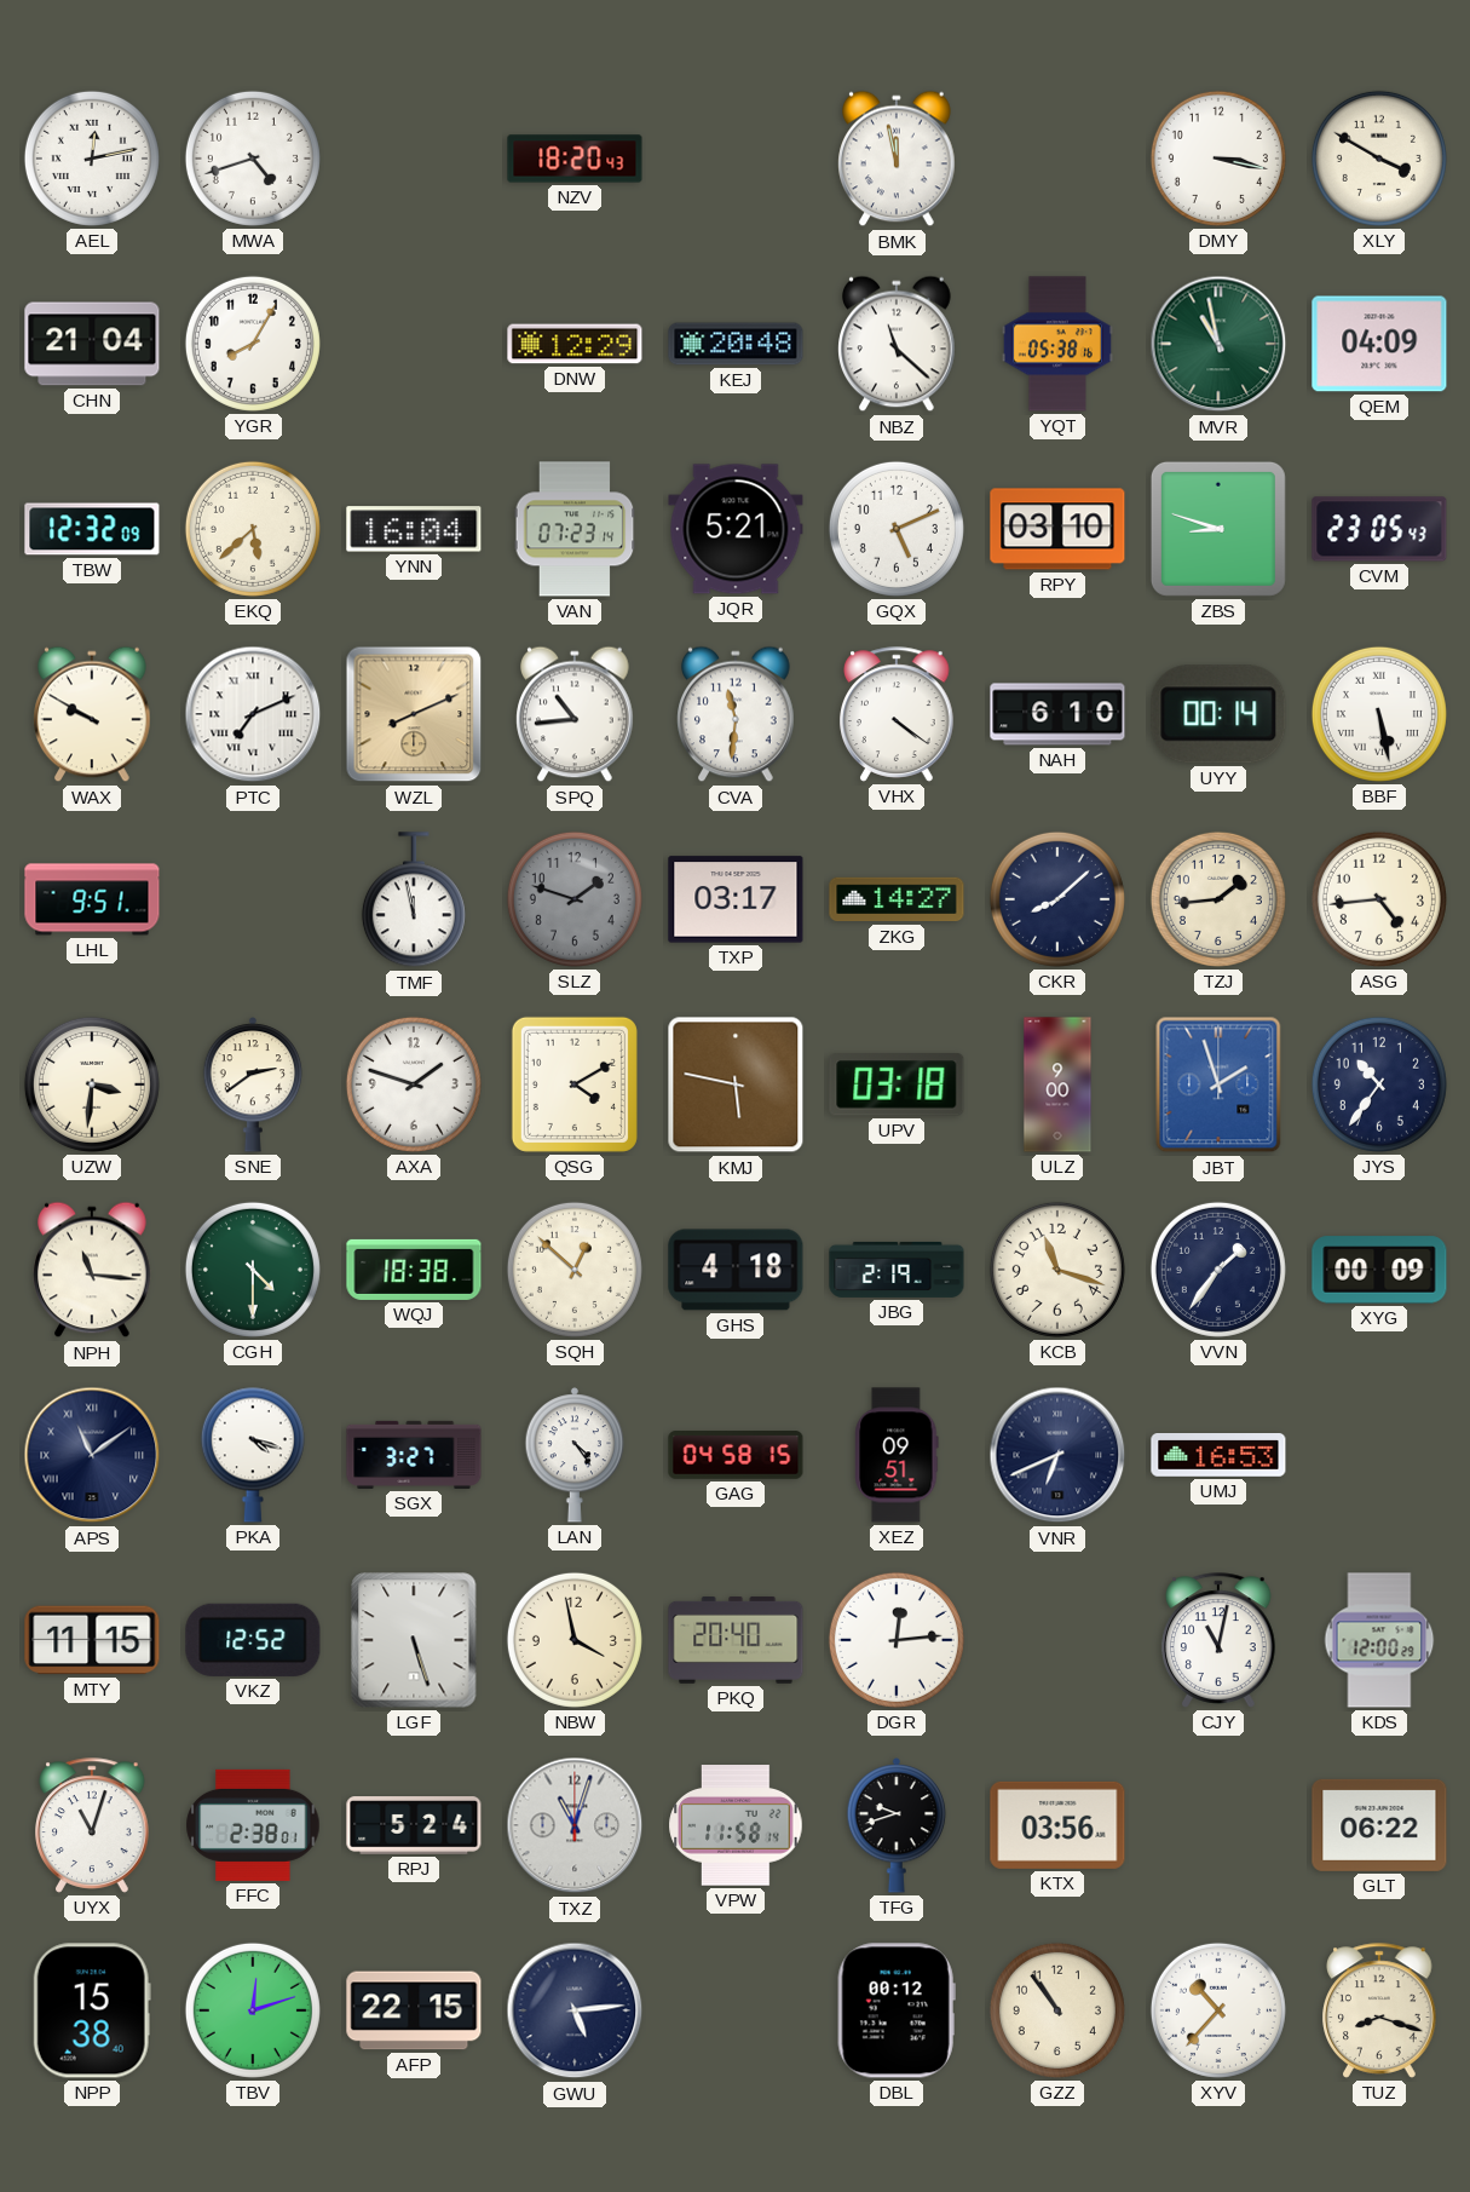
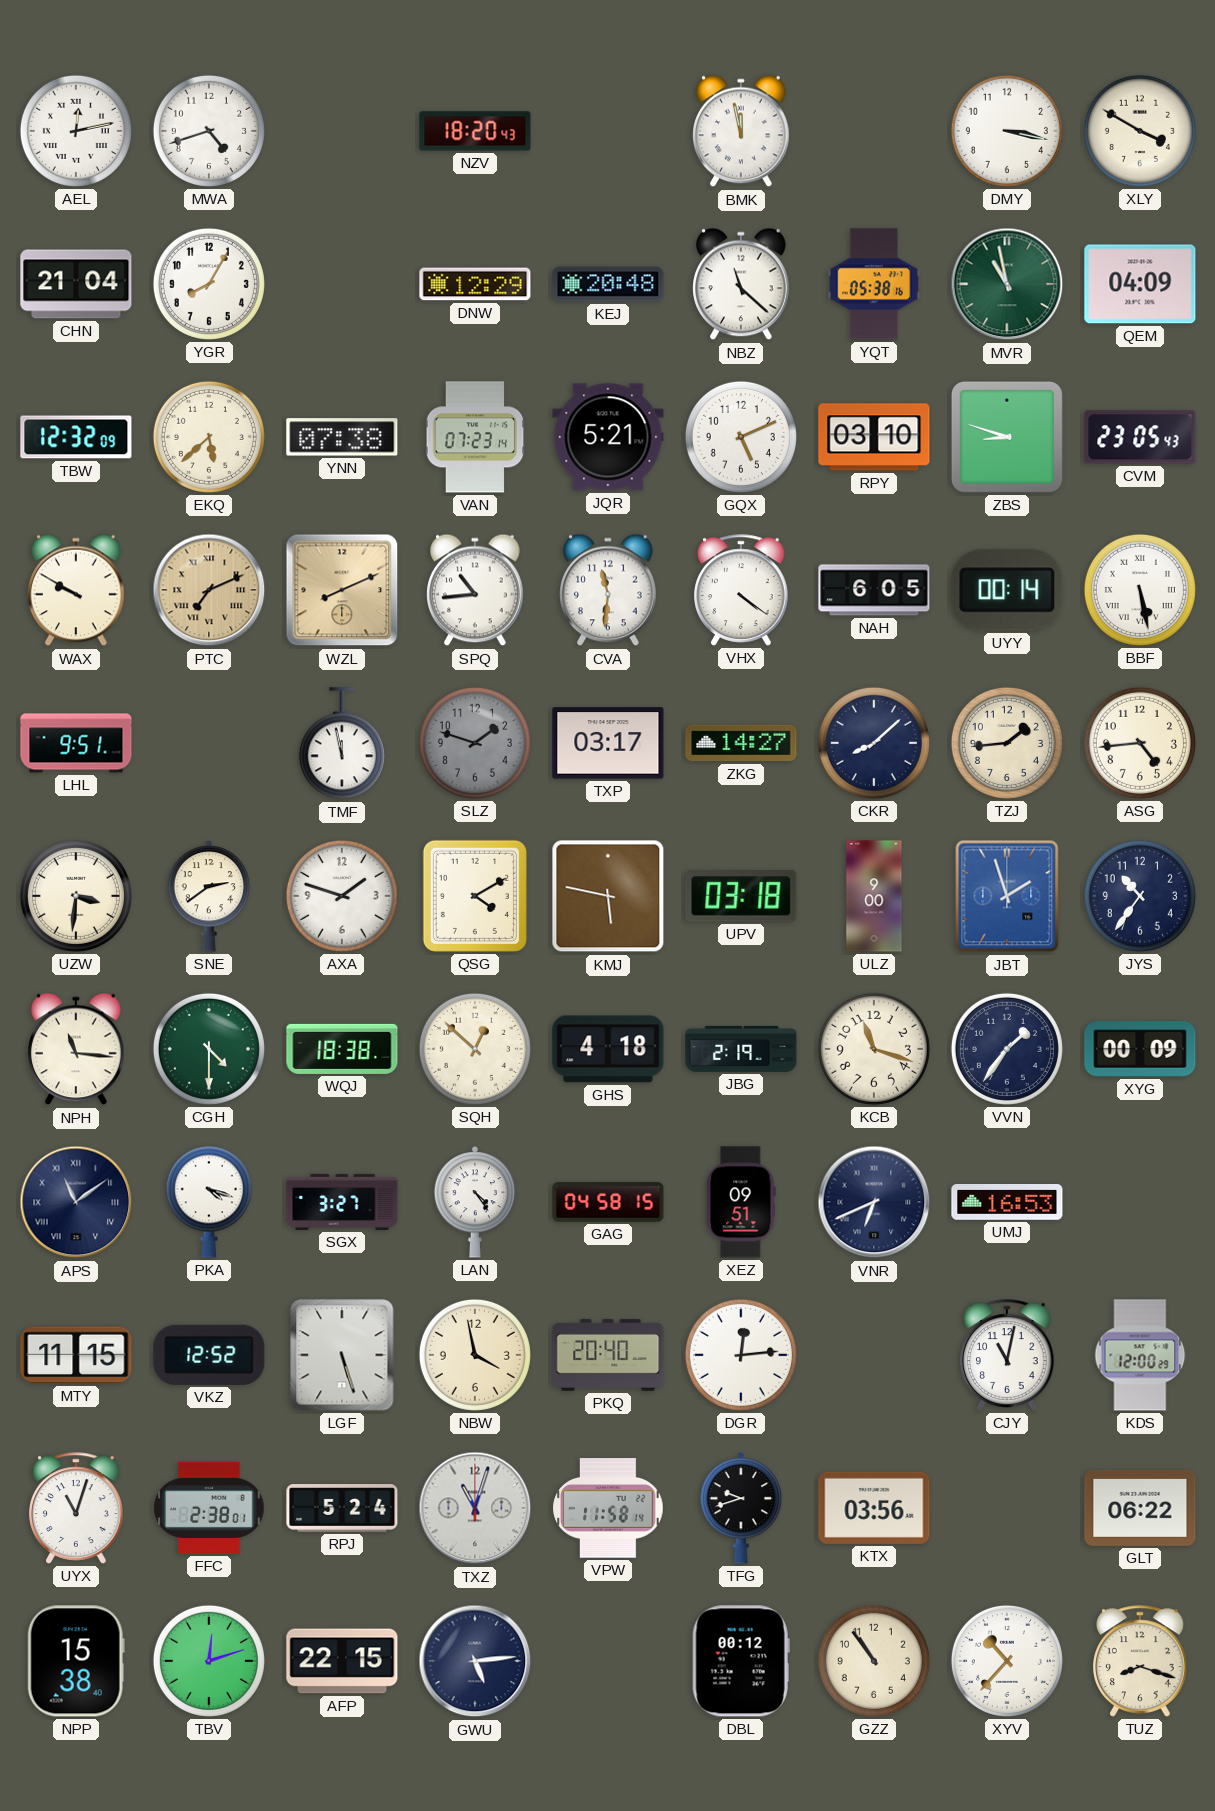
YNN: 16:04 -> 07:38
PTC dial: white -> champagne
NAH: 6:10 -> 6:05
